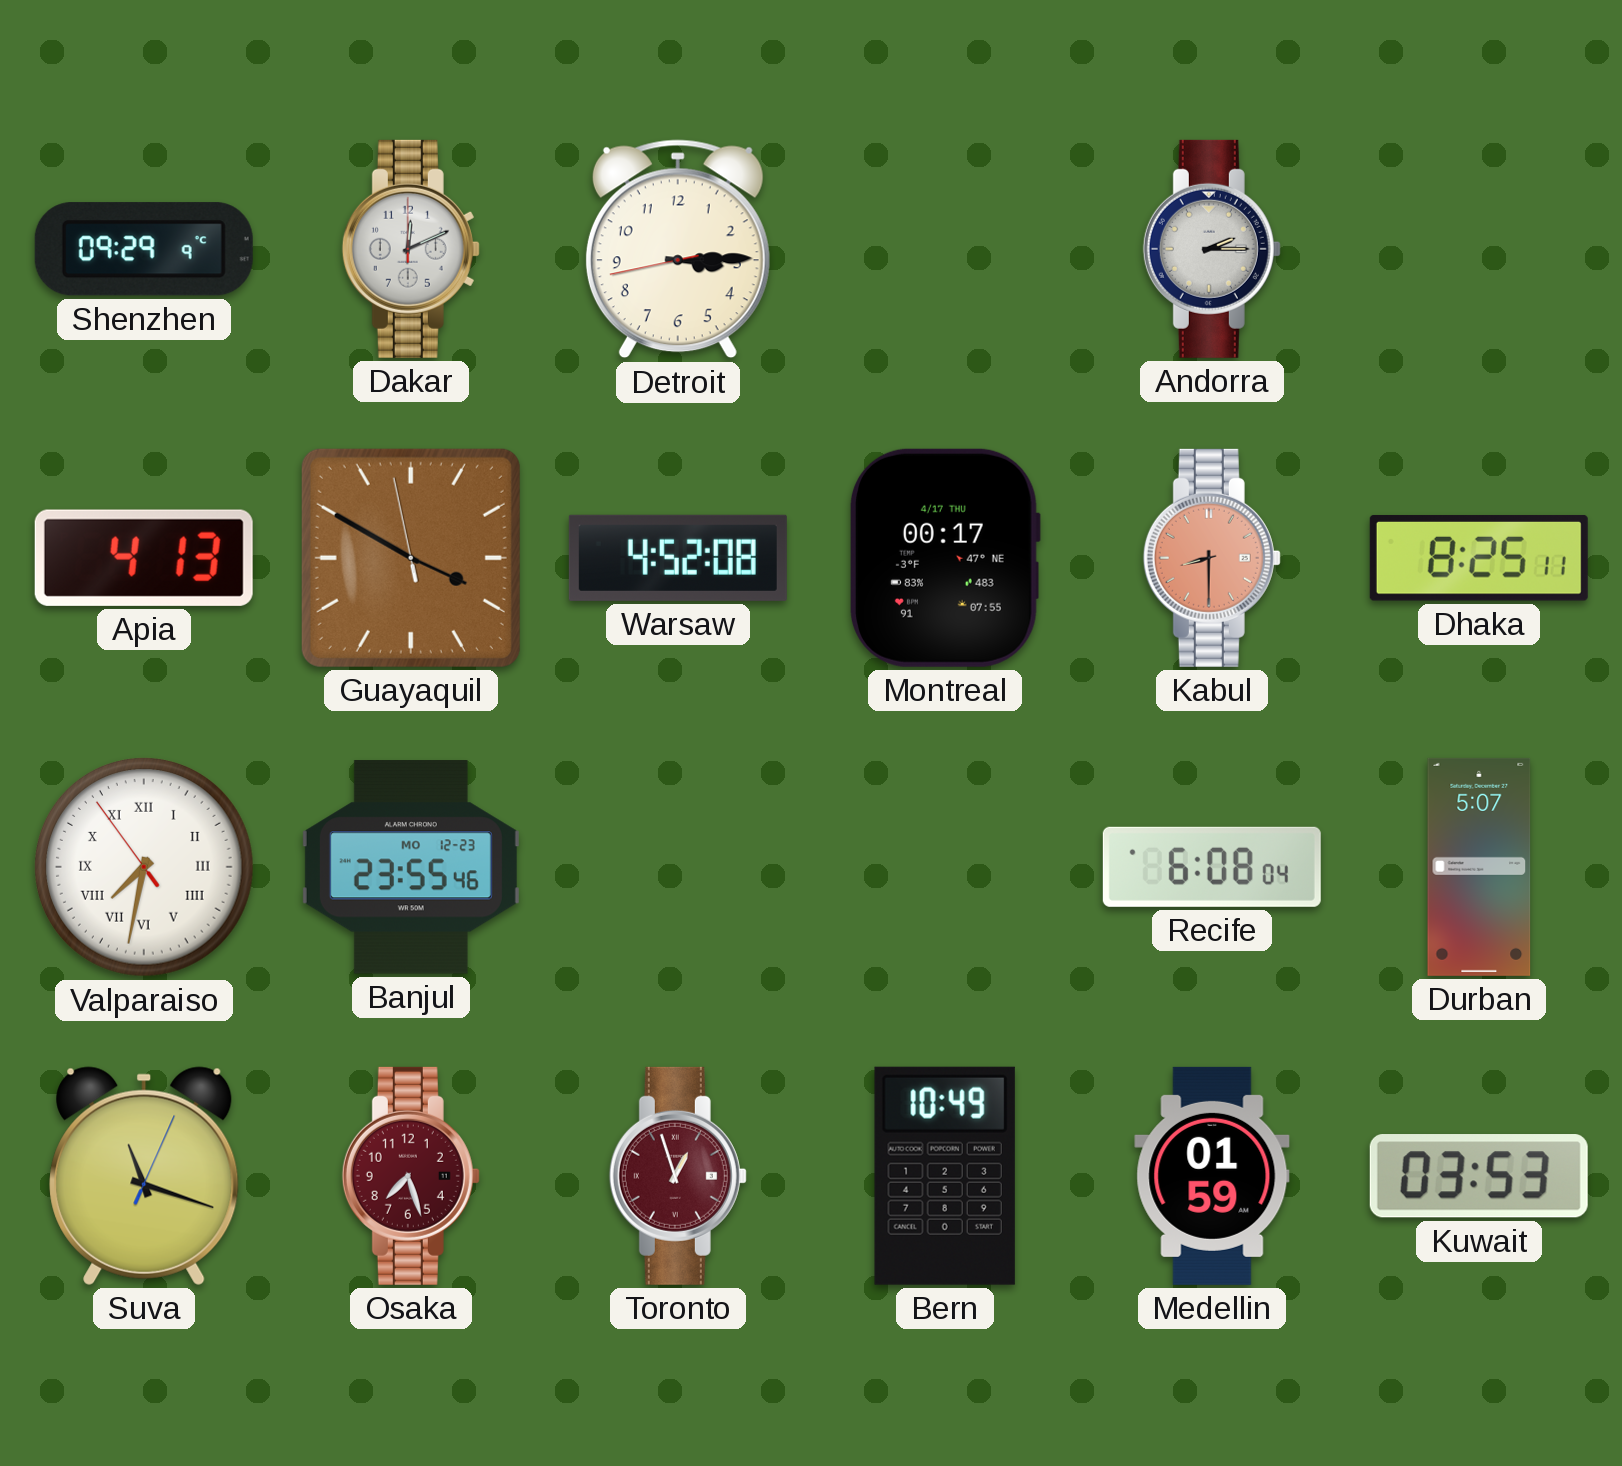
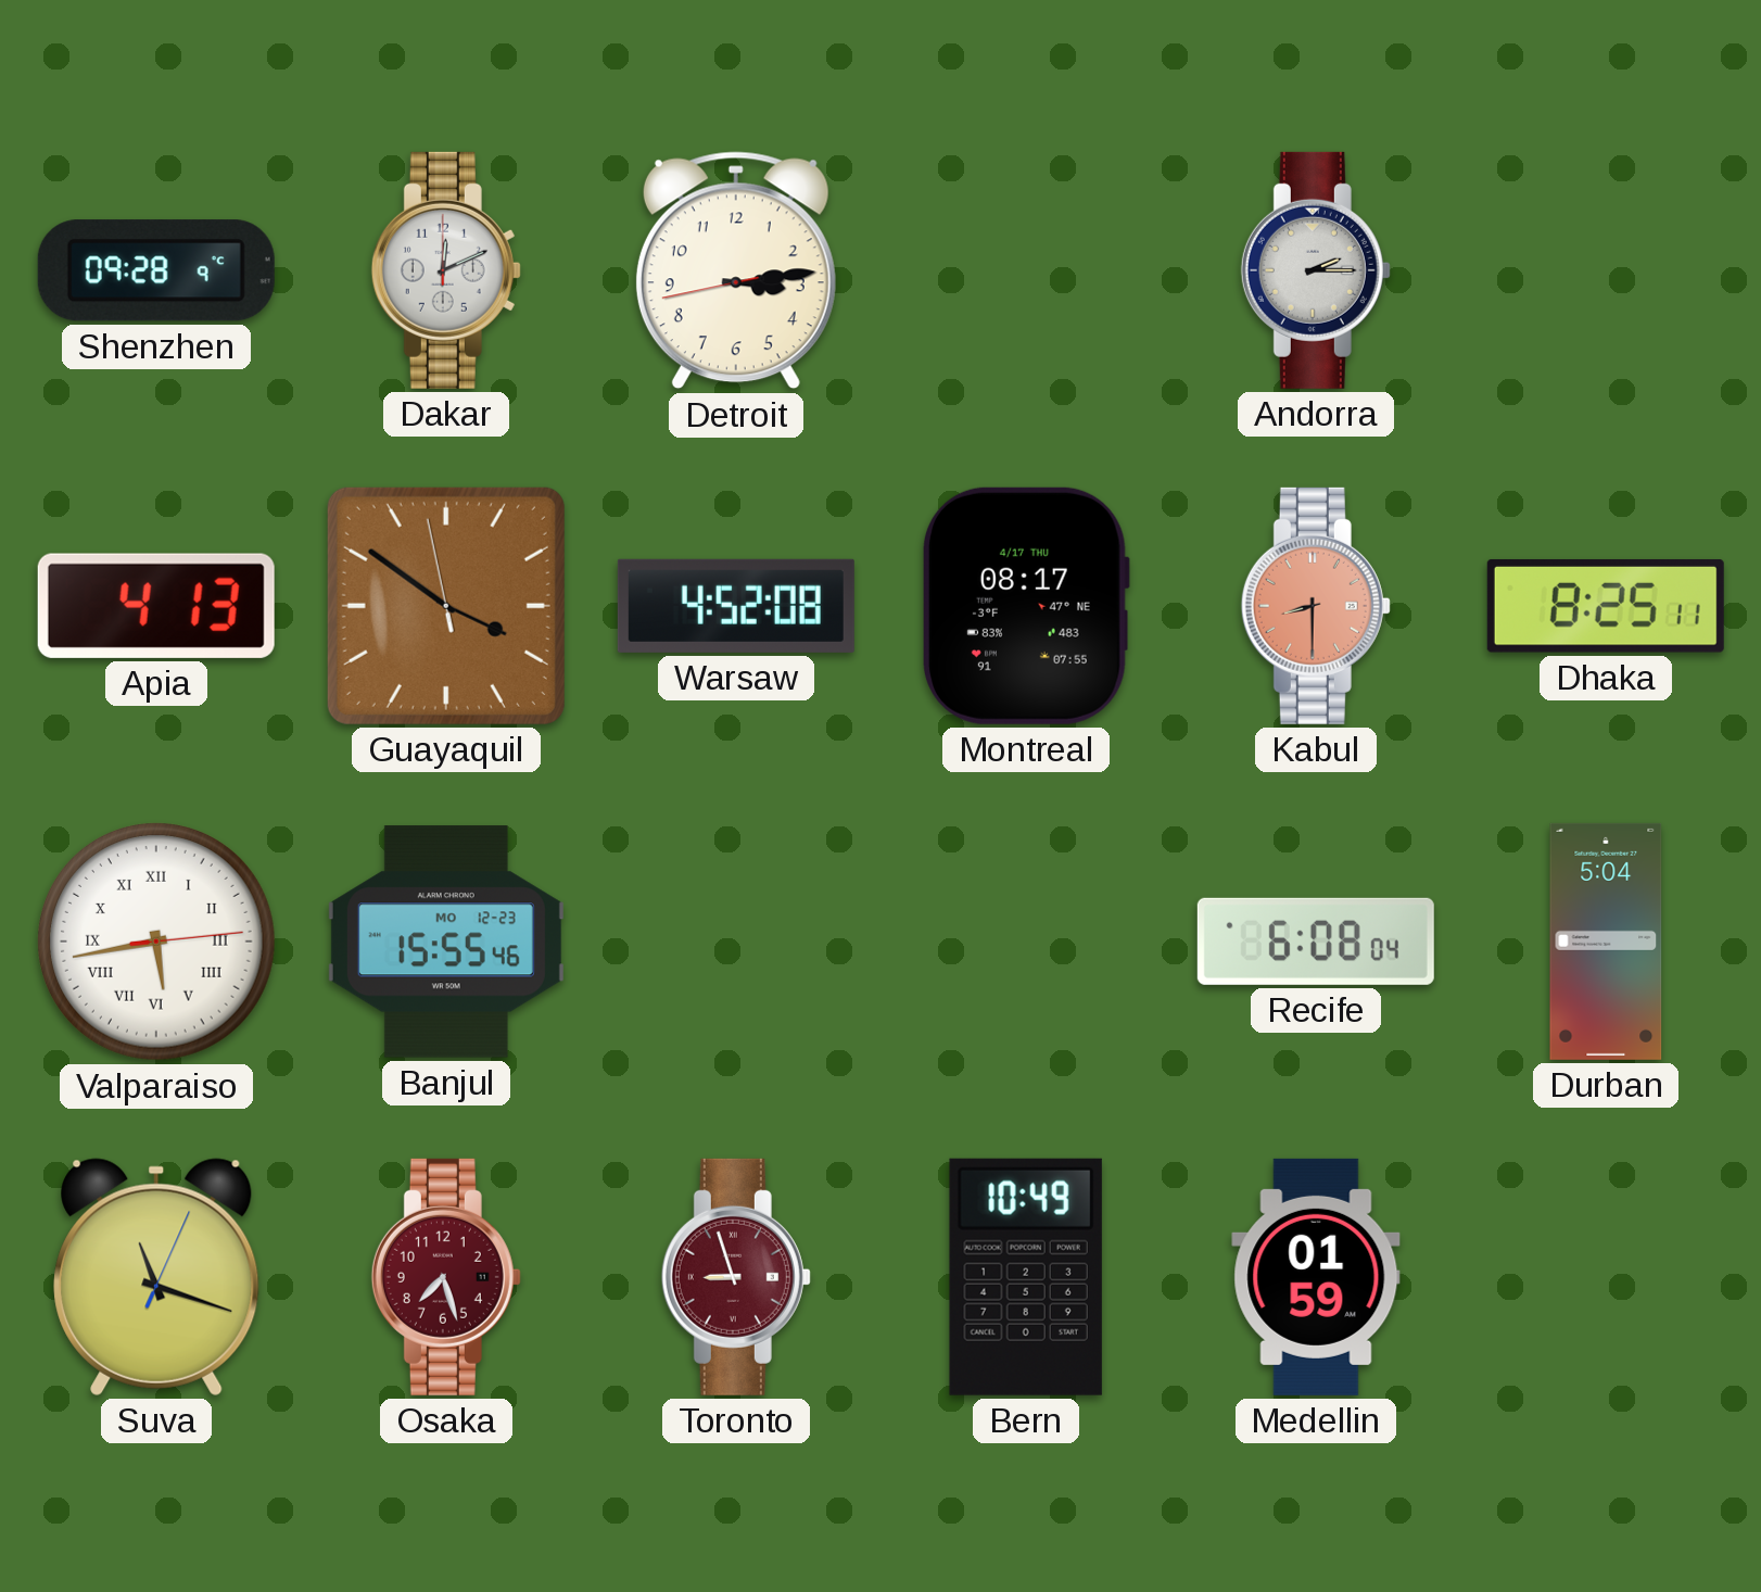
Shenzhen: 09:29 -> 09:28
Detroit: 3:14 -> 3:13
Guayaquil: 3:49 -> 3:50
Montreal: 00:17 -> 08:17
Valparaiso: 7:31 -> 5:43
Banjul: 23:55 -> 15:55
Durban: 5:07 -> 5:04
Toronto: 12:57 -> 8:57
Kuwait: 03:53 -> none
